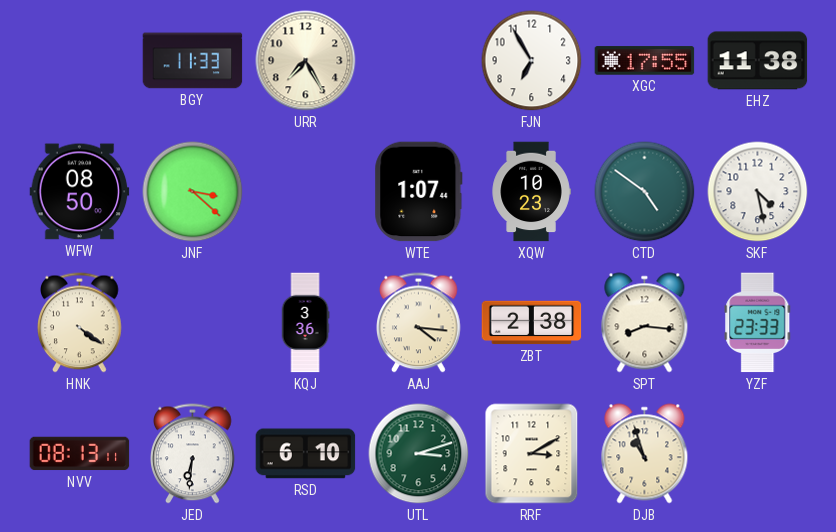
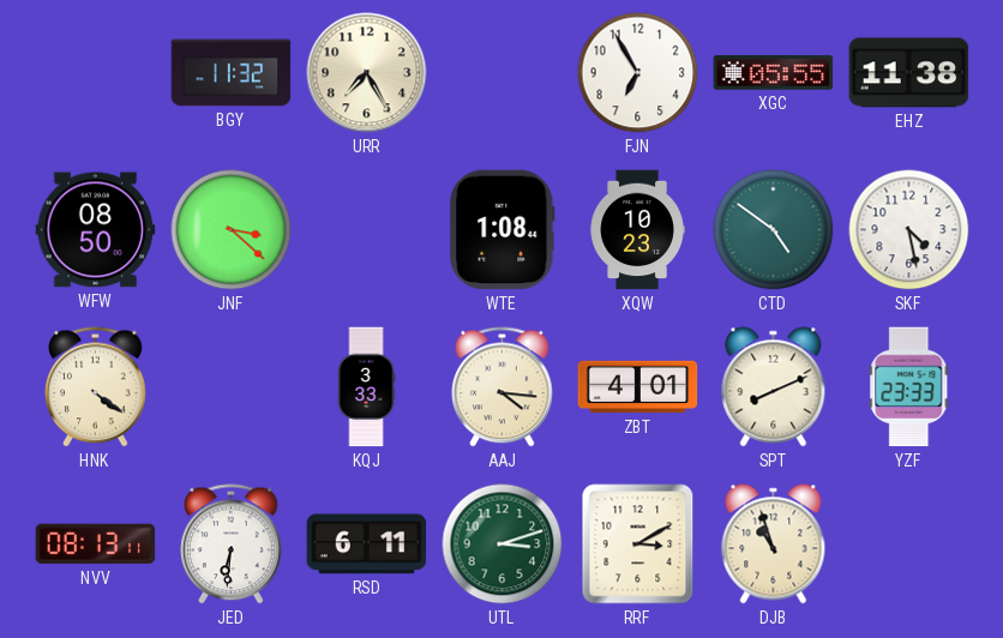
BGY: 11:33 -> 11:32
XGC: 17:55 -> 05:55
WTE: 1:07 -> 1:08
KQJ: 3:36 -> 3:33
ZBT: 2:38 -> 4:01
SPT: 8:16 -> 8:11
RSD: 6:10 -> 6:11
